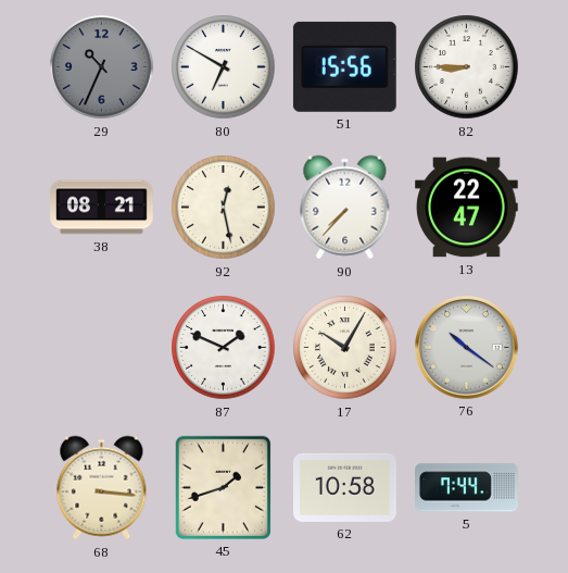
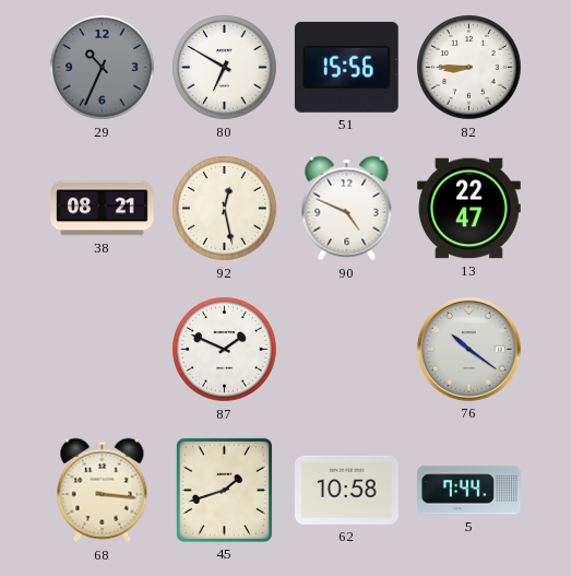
90: 7:37 -> 4:49
17: 10:05 -> none
